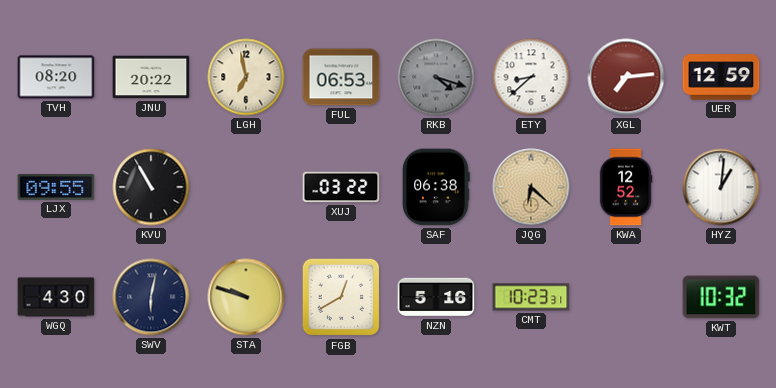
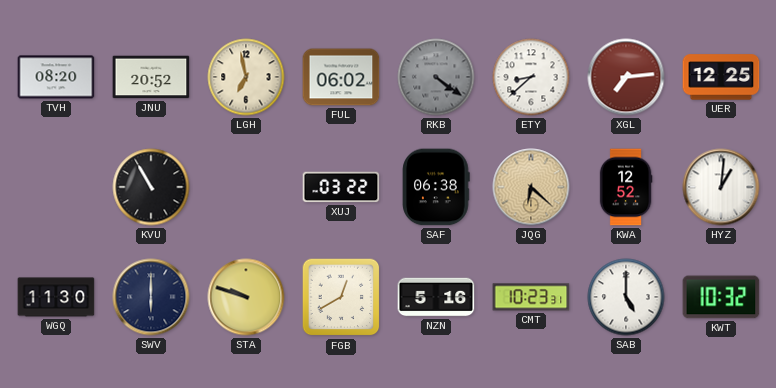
JNU: 20:22 -> 20:52
FUL: 06:53 -> 06:02
RKB: 4:18 -> 4:21
UER: 12:59 -> 12:25
LJX: 09:55 -> none
WGQ: 4:30 -> 11:30
SWV: 6:02 -> 6:00
SAB: none -> 5:00
